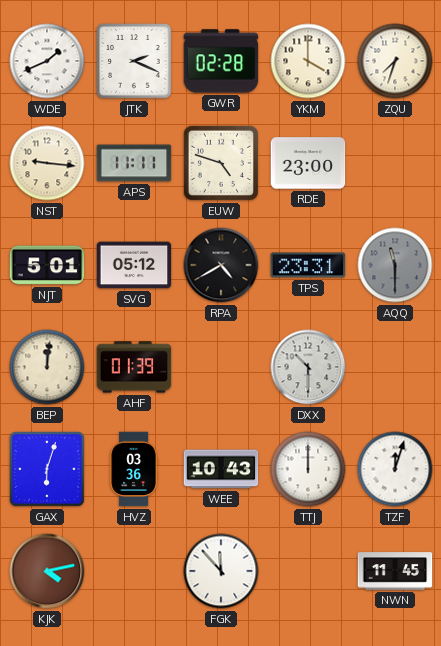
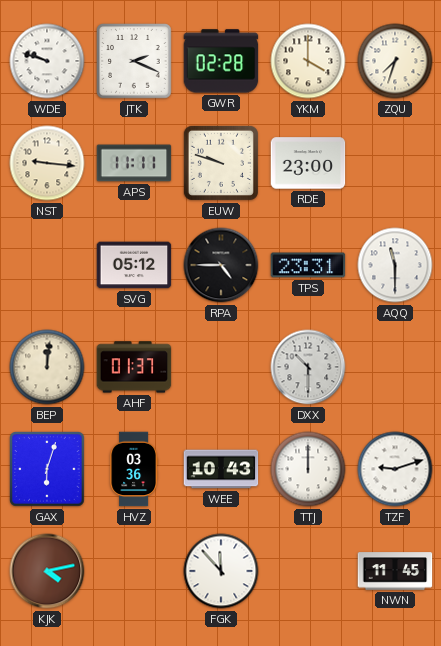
WDE: 1:41 -> 9:48
EUW: 4:48 -> 9:48
NJT: 5:01 -> none
RPA: 4:40 -> 4:45
AQQ dial: grey -> white
AHF: 01:39 -> 01:37
TZF: 12:03 -> 9:12
